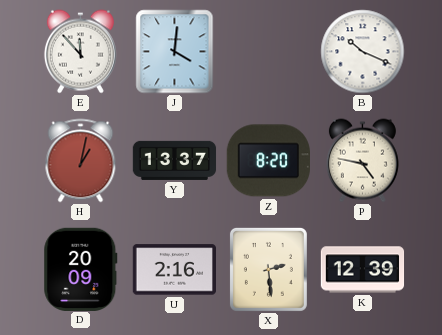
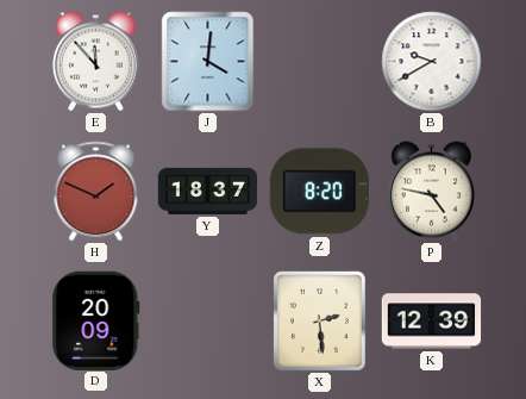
B: 10:19 -> 9:40
H: 1:02 -> 1:49
Y: 13:37 -> 18:37
U: 2:16 -> none
